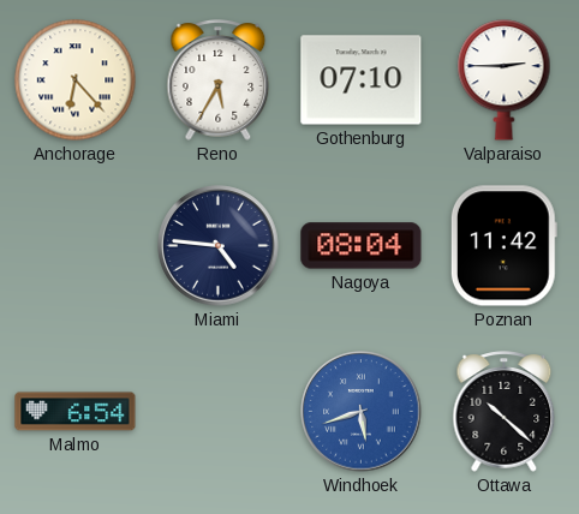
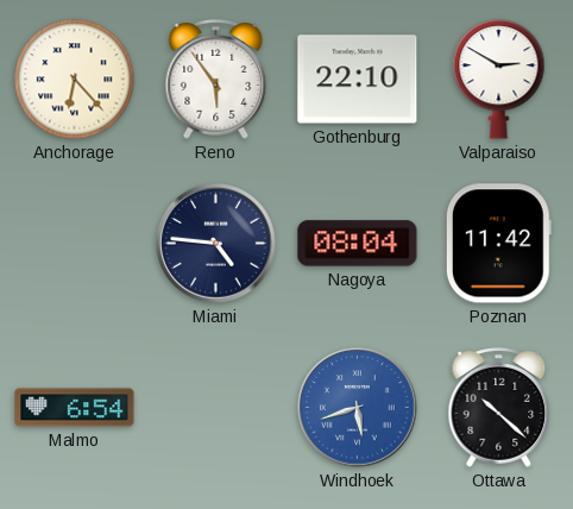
Reno: 5:35 -> 5:54
Gothenburg: 07:10 -> 22:10
Valparaiso: 2:45 -> 2:50
